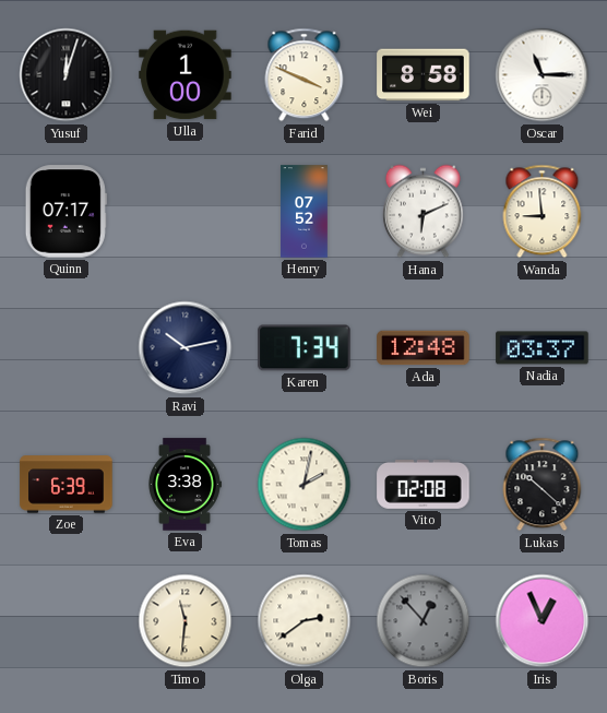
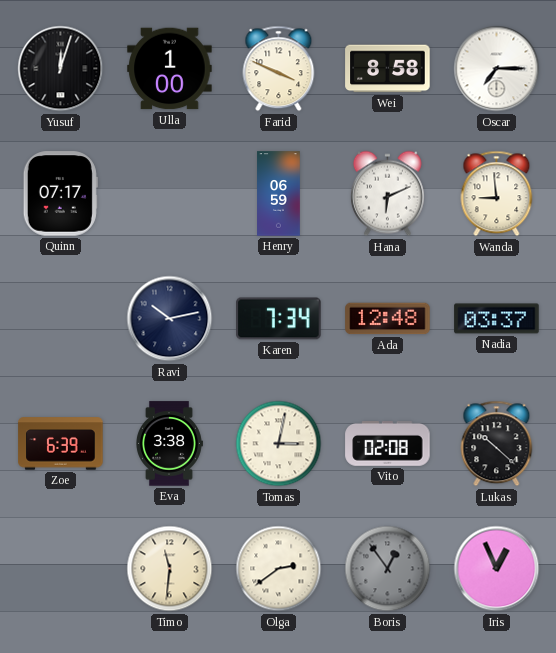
Oscar: 11:15 -> 7:15
Henry: 07:52 -> 06:59
Tomas: 2:02 -> 3:02
Boris: 12:53 -> 12:54
